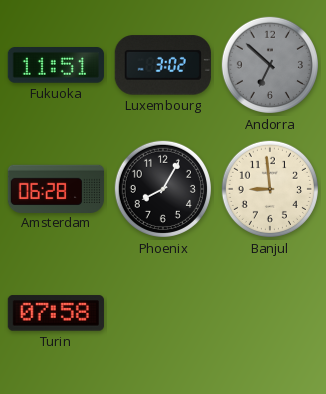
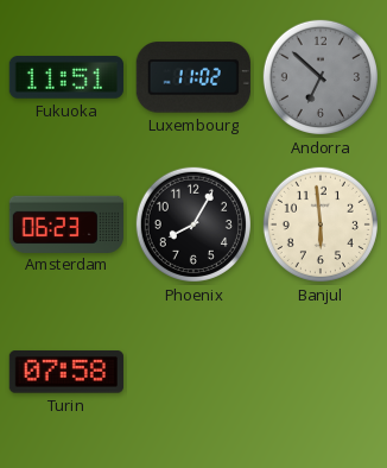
Luxembourg: 3:02 -> 11:02
Amsterdam: 06:28 -> 06:23
Banjul: 8:59 -> 5:59
